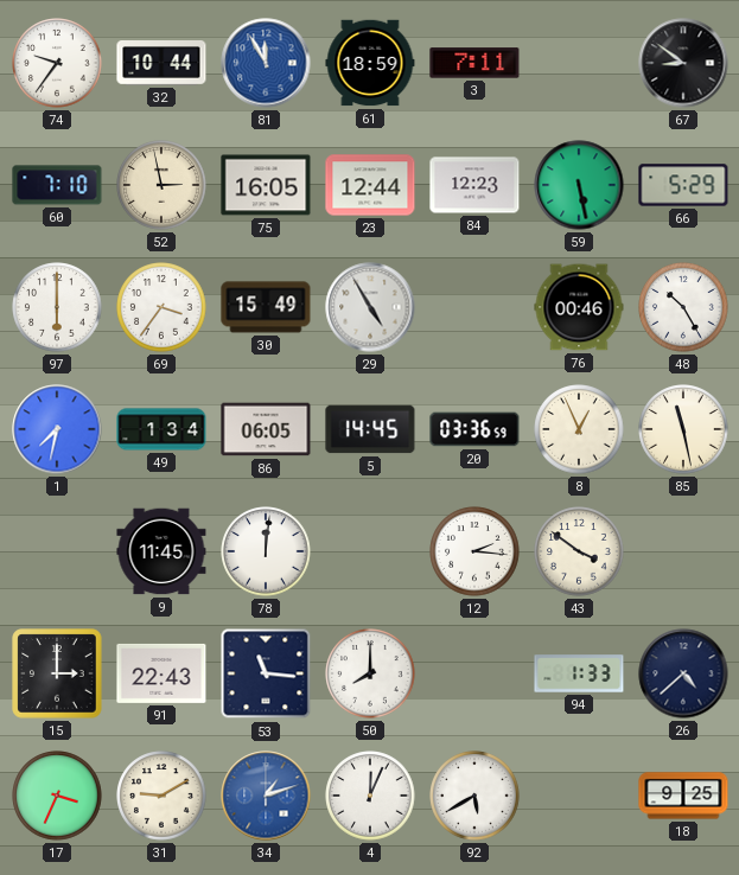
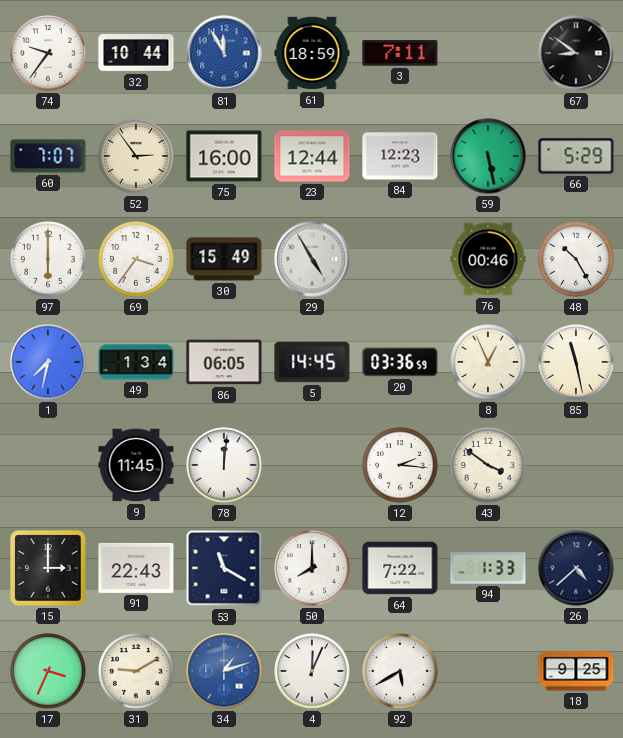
60: 7:10 -> 7:07
52: 2:58 -> 2:54
75: 16:05 -> 16:00
53: 11:16 -> 11:20
64: none -> 7:22
